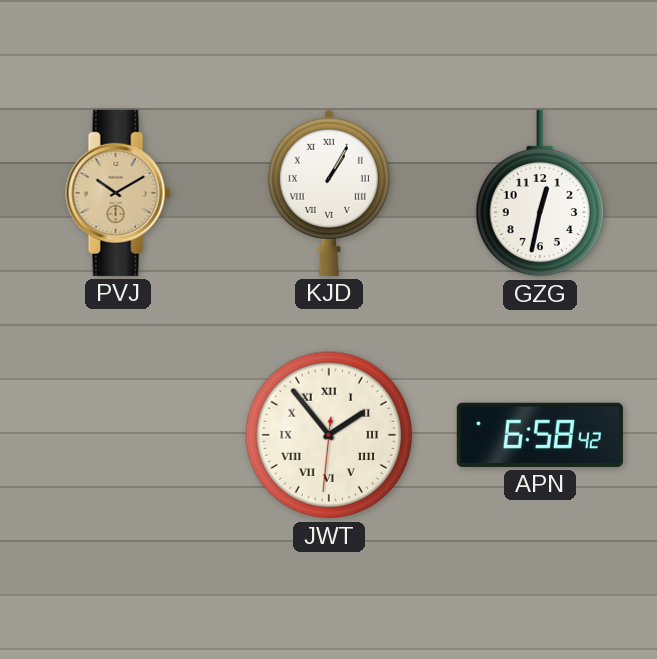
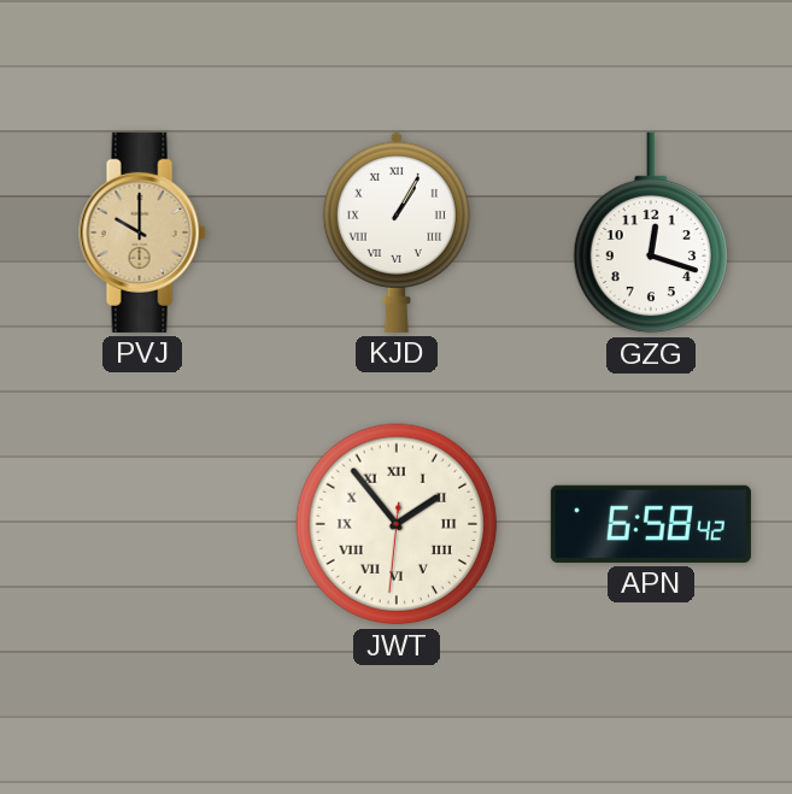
PVJ: 10:10 -> 10:00
GZG: 12:32 -> 12:18
